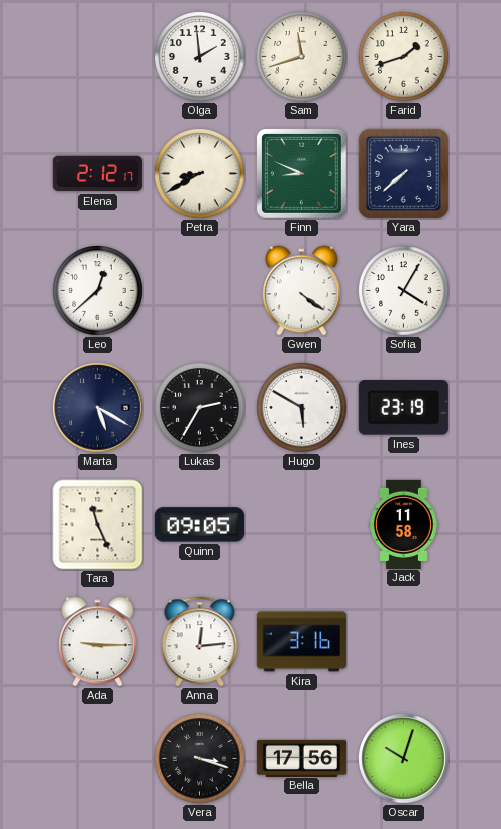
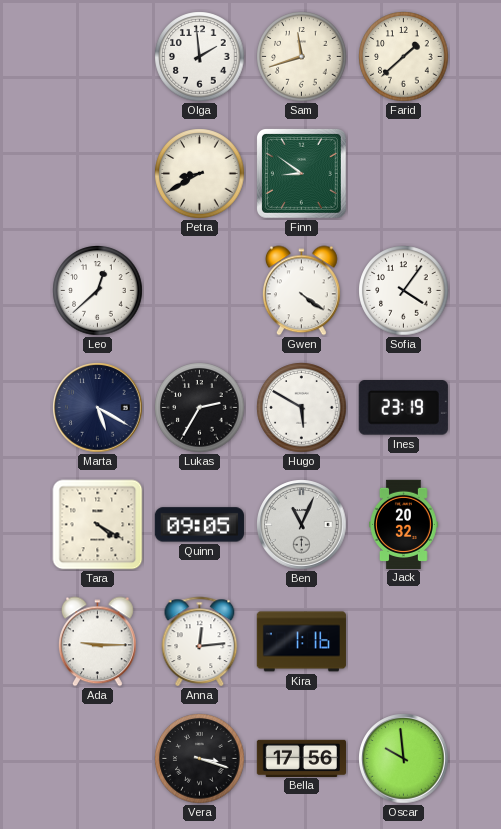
Farid: 1:42 -> 1:38
Elena: 2:12 -> none
Finn: 8:49 -> 8:51
Yara: 7:38 -> none
Sofia: 4:05 -> 4:06
Tara: 11:26 -> 4:20
Ben: none -> 11:04
Jack: 11:58 -> 20:32
Kira: 3:16 -> 1:16
Oscar: 10:03 -> 9:59
